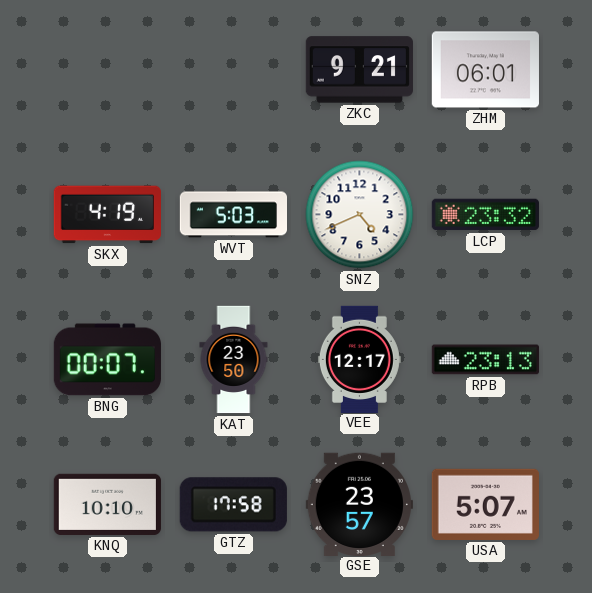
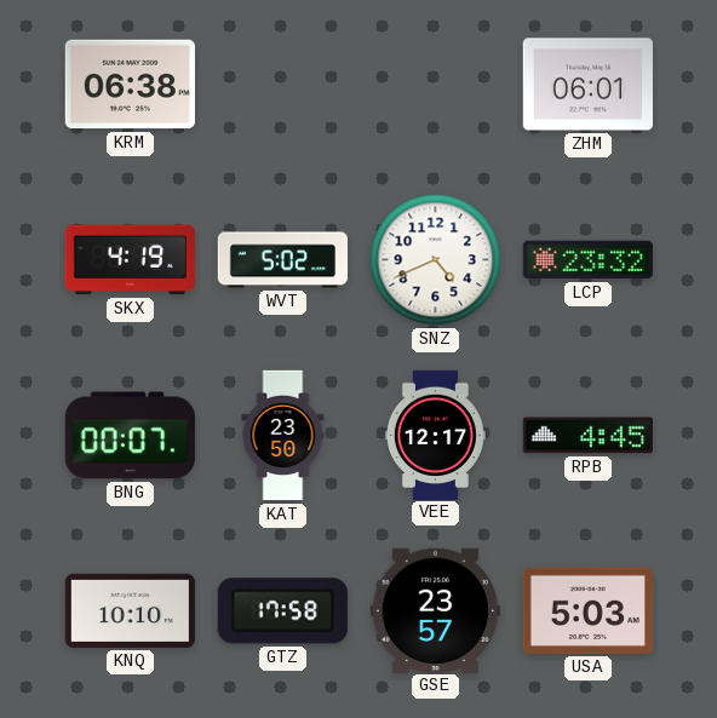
KRM: none -> 06:38
ZKC: 9:21 -> none
WVT: 5:03 -> 5:02
RPB: 23:13 -> 4:45
USA: 5:07 -> 5:03
